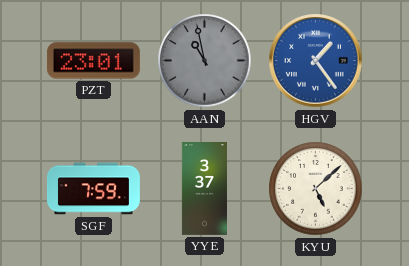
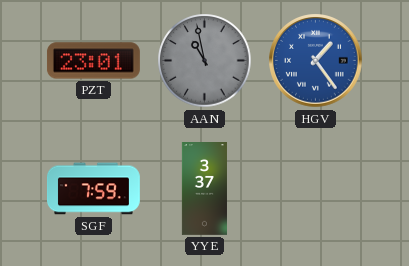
KYU: 5:08 -> none
